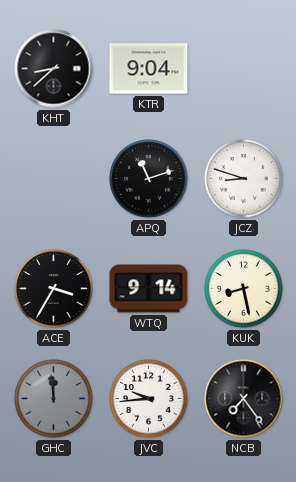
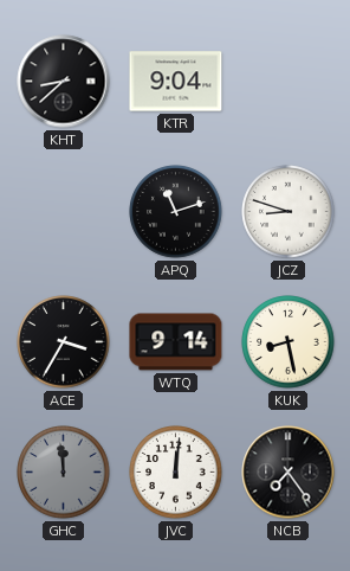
JVC: 9:44 -> 12:01
